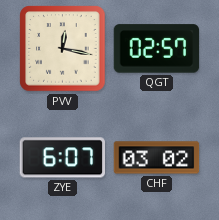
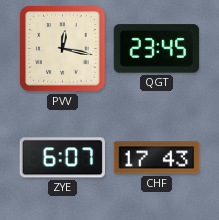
QGT: 02:57 -> 23:45
CHF: 03:02 -> 17:43
